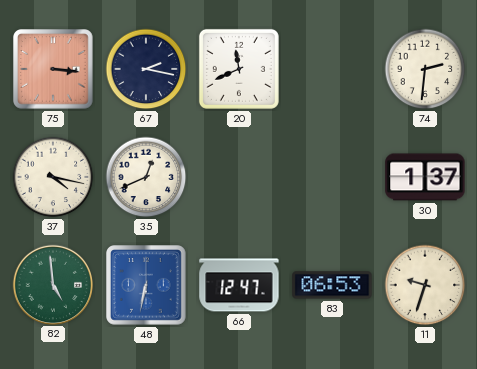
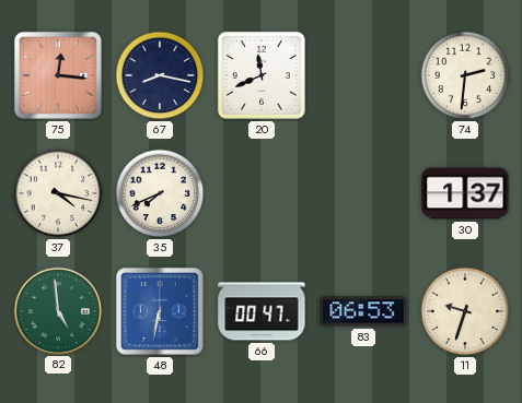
75: 3:16 -> 12:16
67: 2:17 -> 8:17
35: 12:41 -> 7:41
66: 12:47 -> 00:47
